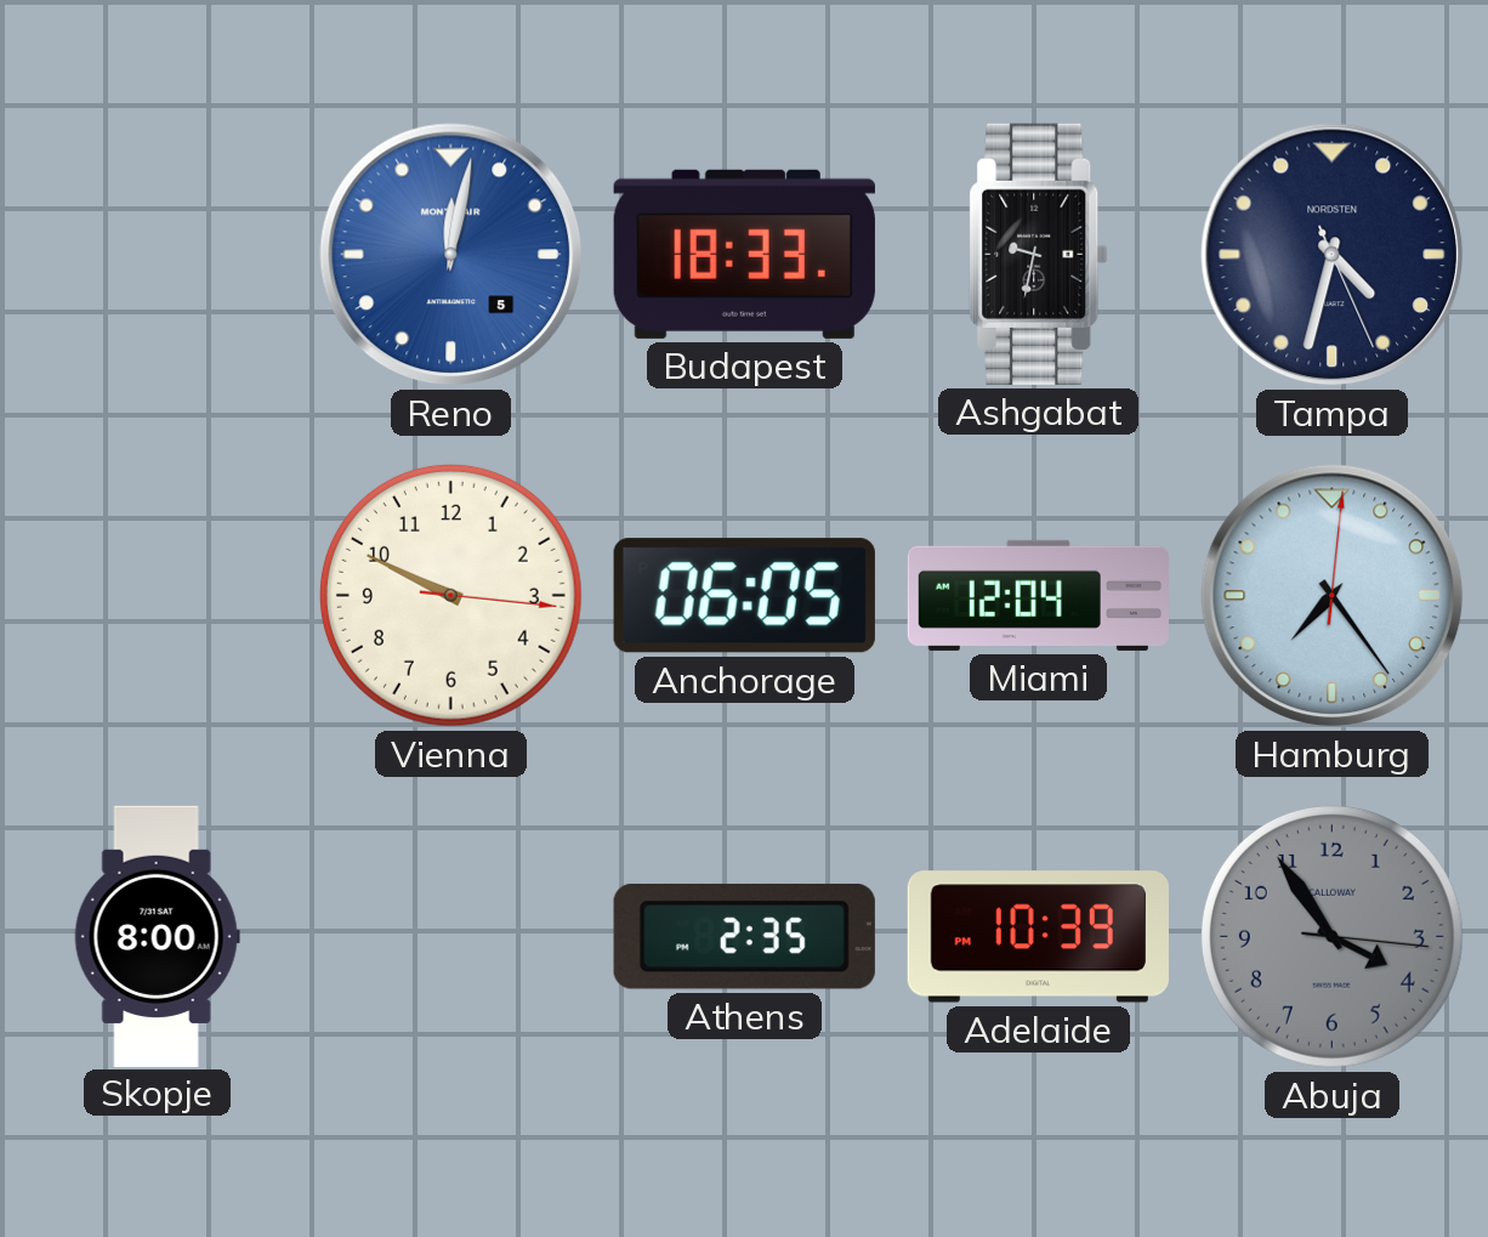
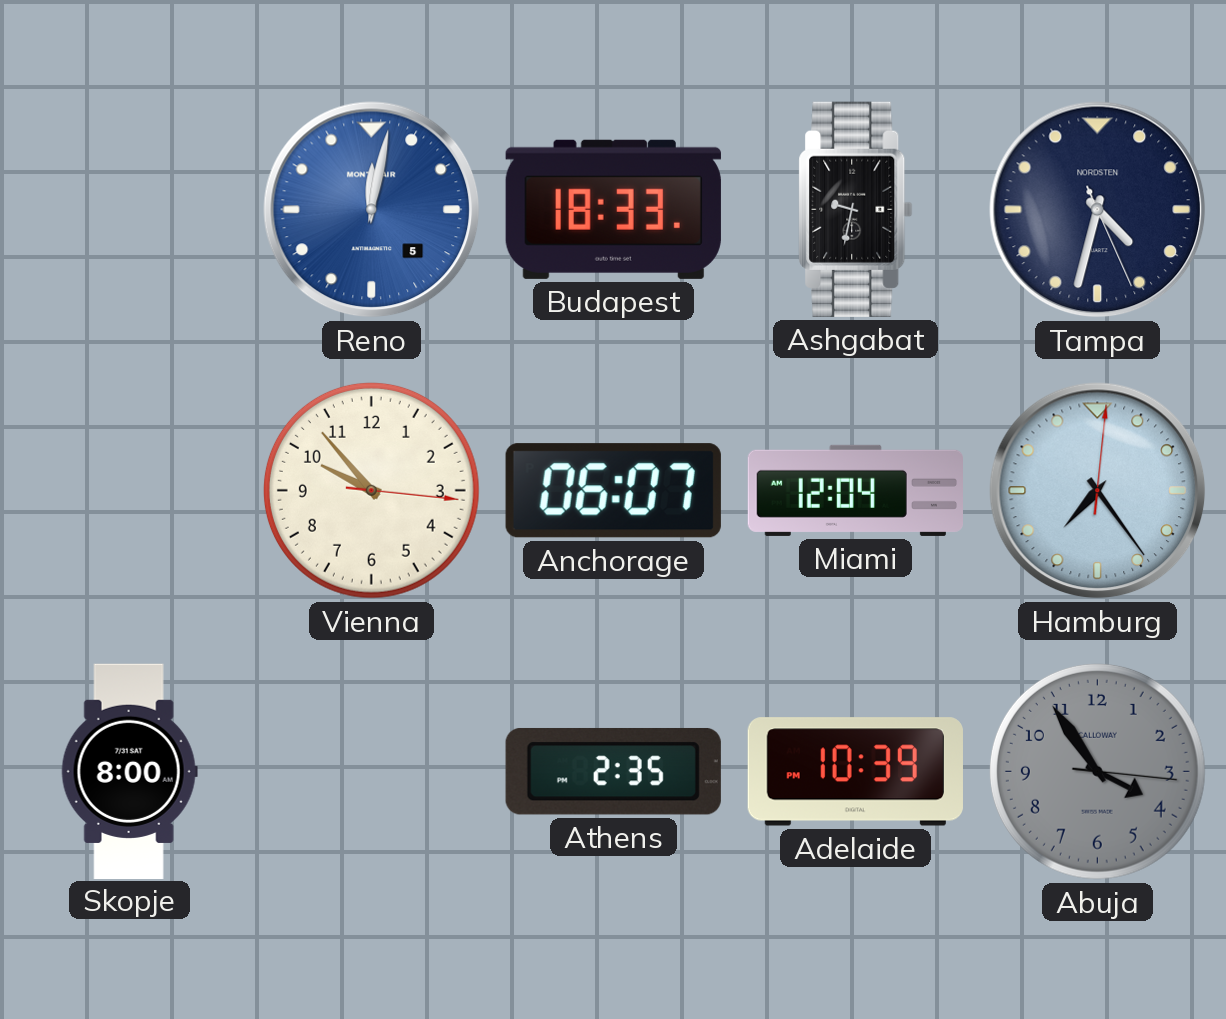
Vienna: 9:49 -> 9:53
Anchorage: 06:05 -> 06:07
